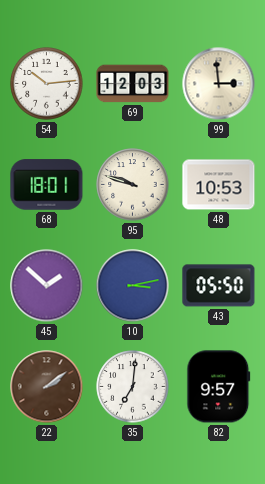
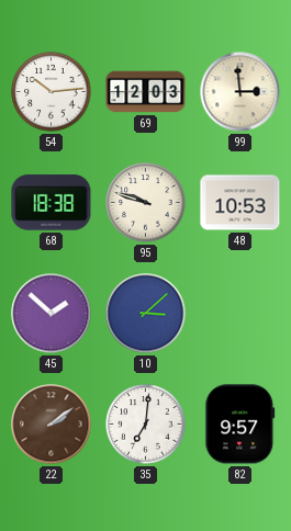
68: 18:01 -> 18:38
10: 3:13 -> 3:08
43: 05:50 -> none
